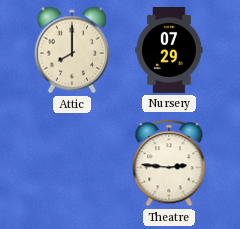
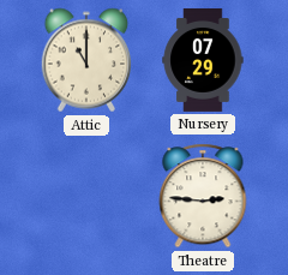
Attic: 8:00 -> 11:00
